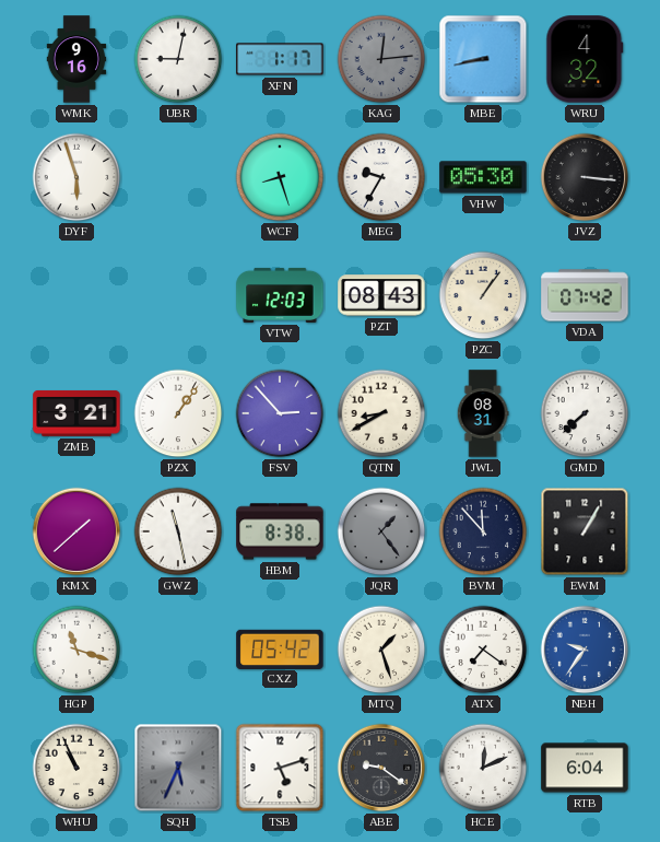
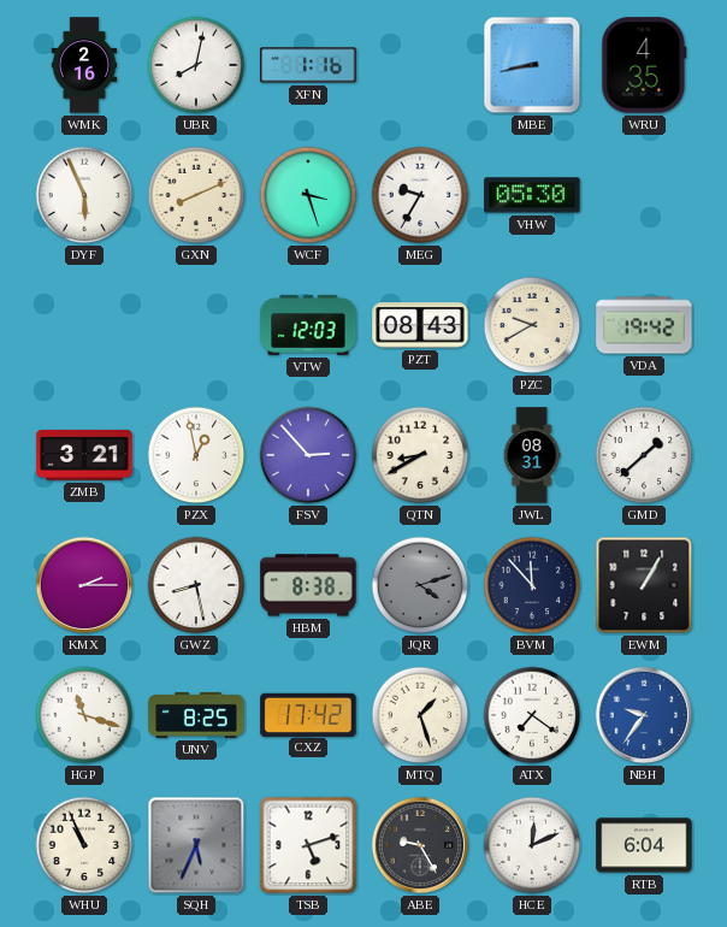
WMK: 9:16 -> 2:16
UBR: 9:02 -> 8:02
XFN: 1:17 -> 1:16
KAG: 12:14 -> none
WRU: 4:32 -> 4:35
DYF: 5:57 -> 5:56
GXN: none -> 8:11
WCF: 8:27 -> 3:27
JVZ: 3:16 -> none
PZC: 1:06 -> 9:40
VDA: 07:42 -> 19:42
PZX: 1:06 -> 12:58
GMD: 7:38 -> 1:38
KMX: 1:38 -> 2:15
GWZ: 11:28 -> 8:28
JQR: 1:24 -> 4:12
UNV: none -> 8:25
CXZ: 05:42 -> 17:42
ABE: 9:21 -> 9:25
